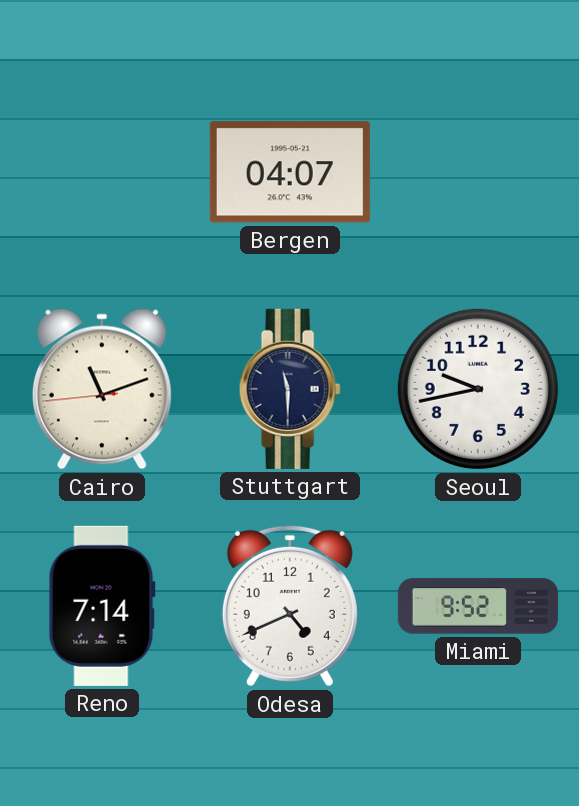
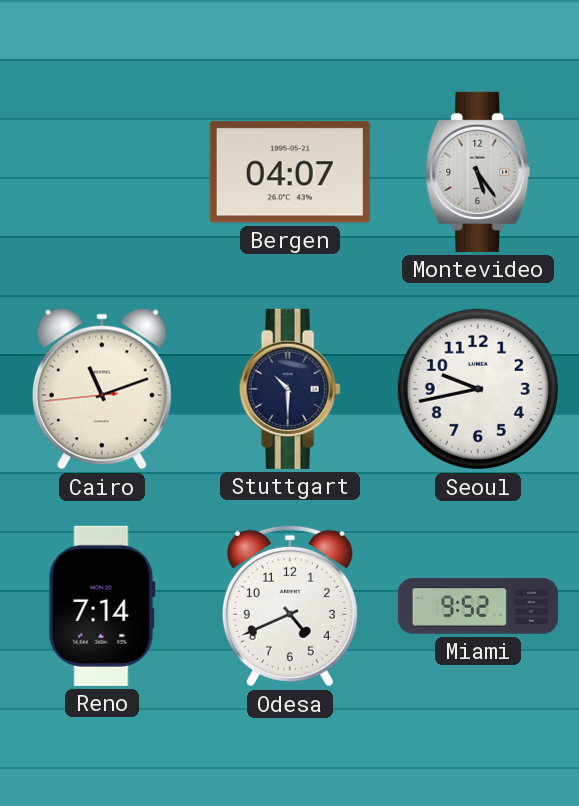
Montevideo: none -> 5:24
Stuttgart: 11:30 -> 10:30
